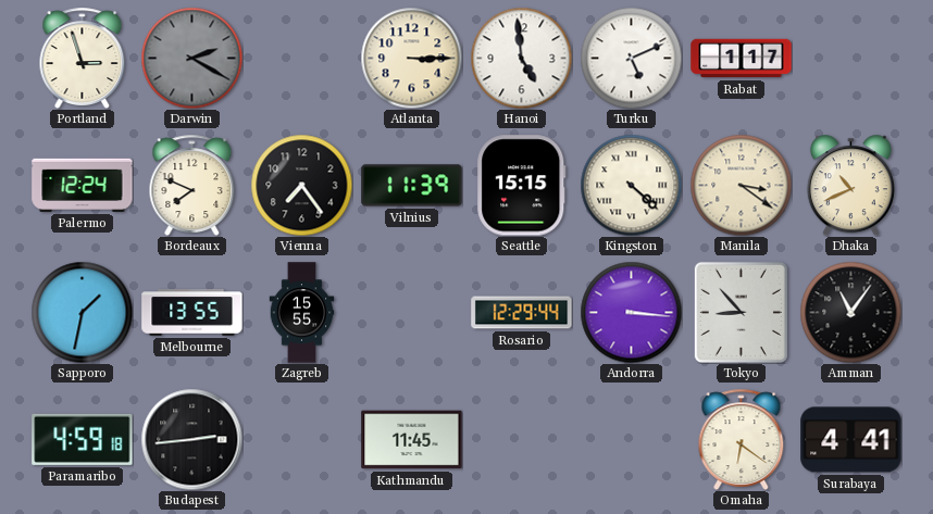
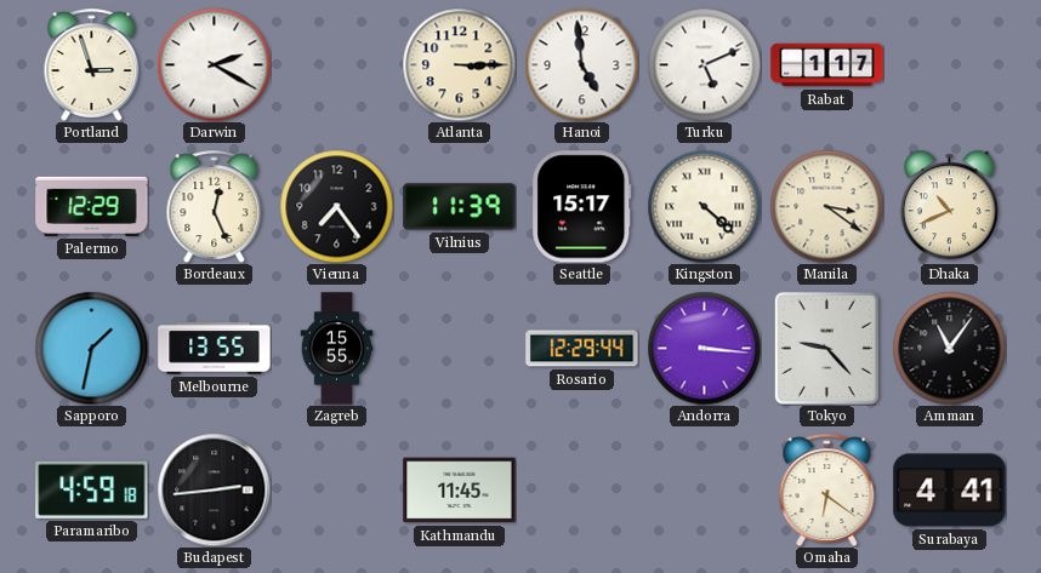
Darwin dial: grey -> white
Palermo: 12:24 -> 12:29
Bordeaux: 7:49 -> 12:26
Seattle: 15:15 -> 15:17
Tokyo: 8:53 -> 9:23
